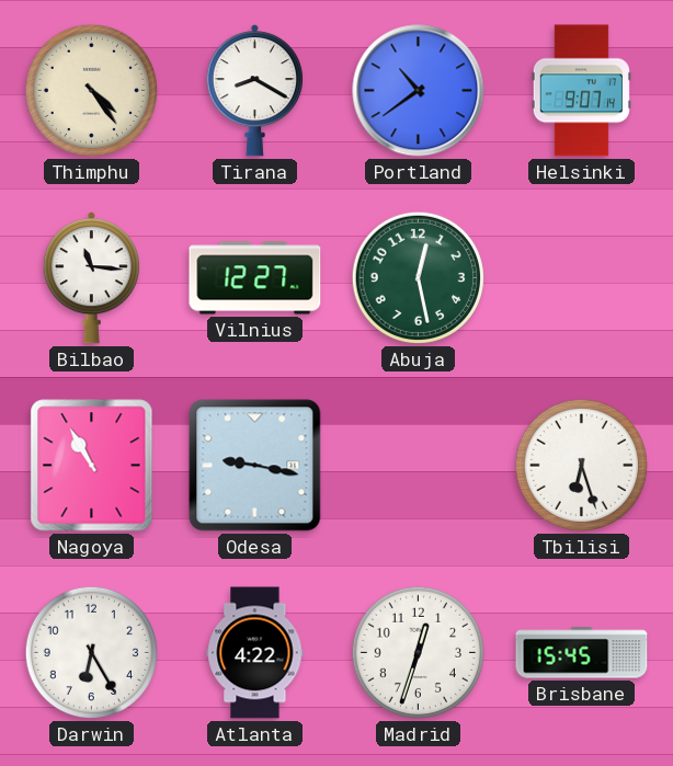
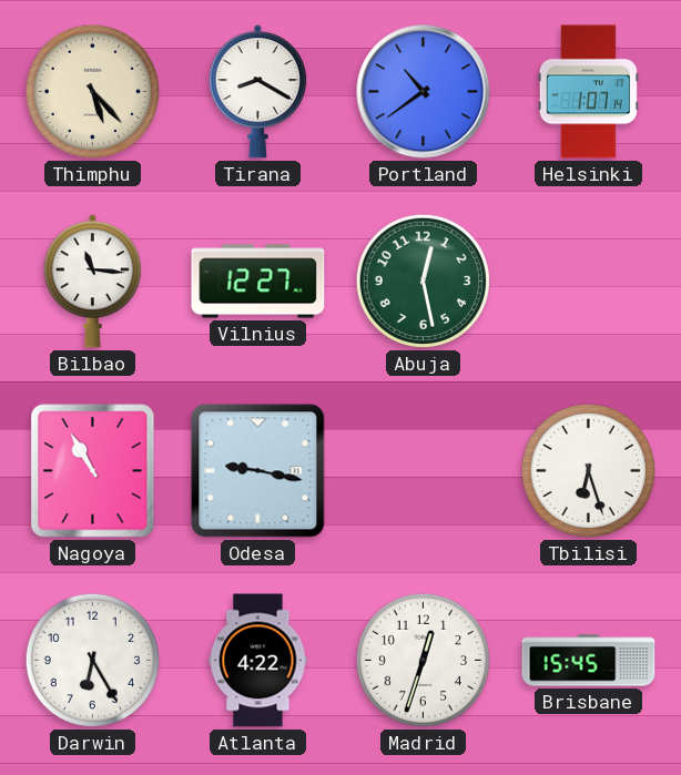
Thimphu: 4:24 -> 5:23
Helsinki: 9:07 -> 1:07
